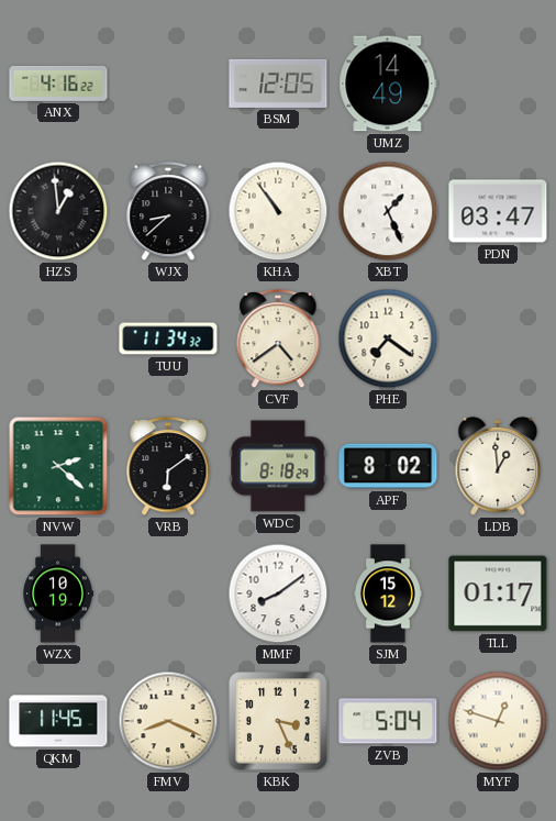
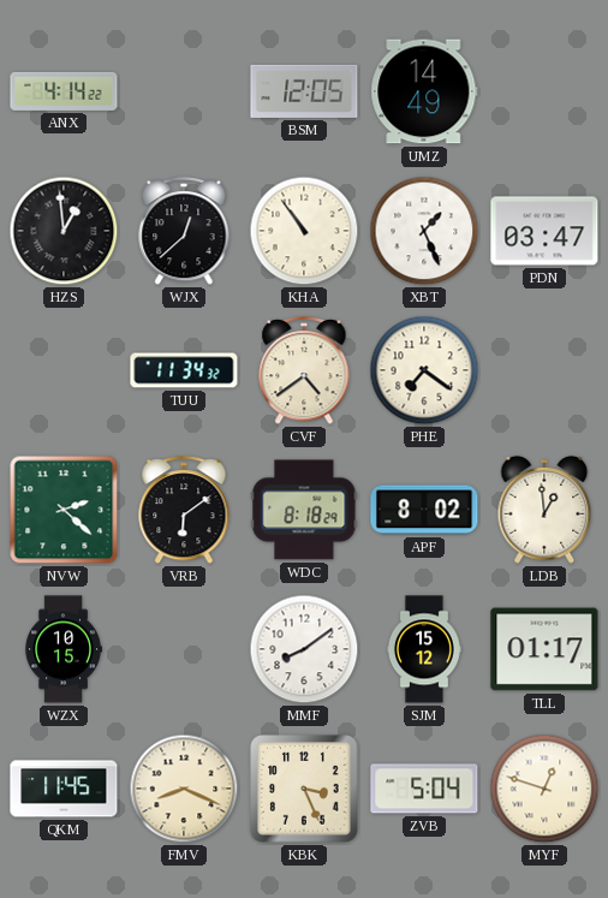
ANX: 4:16 -> 4:14
WJX: 8:38 -> 12:38
WZX: 10:19 -> 10:15
